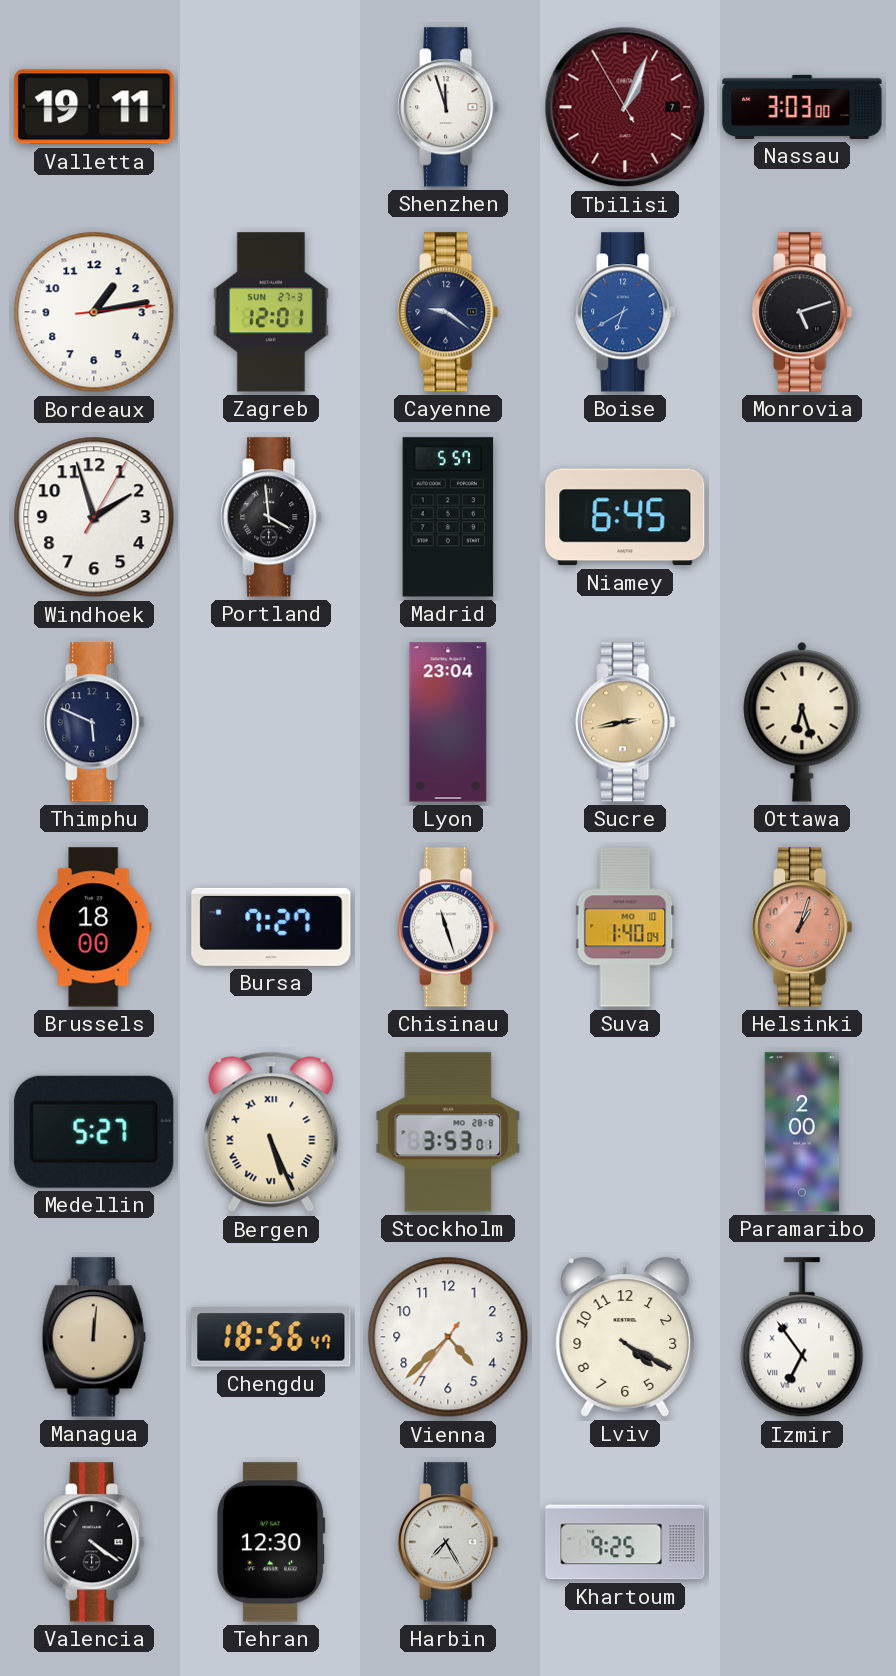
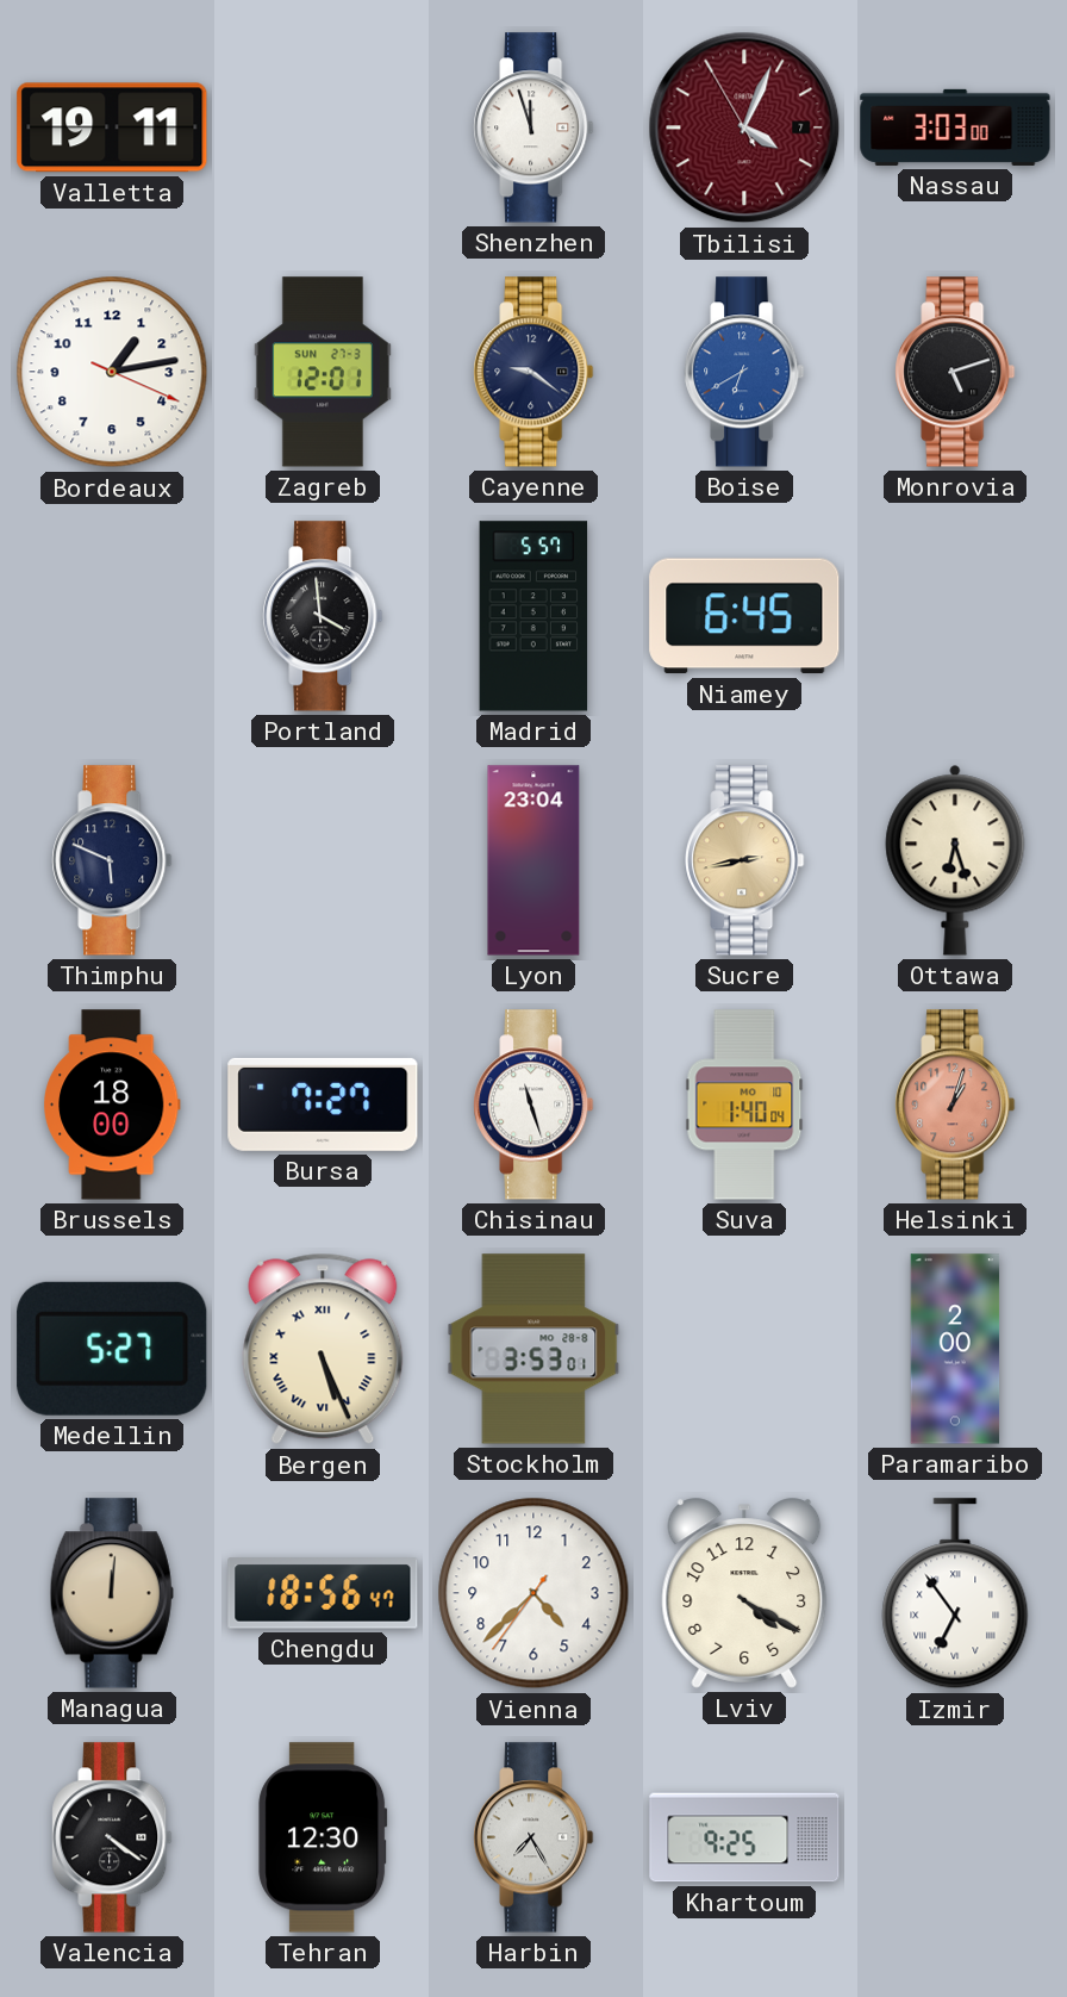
Tbilisi: 1:03 -> 4:03
Bordeaux: 1:13:14 -> 1:13:19
Windhoek: 1:57 -> none
